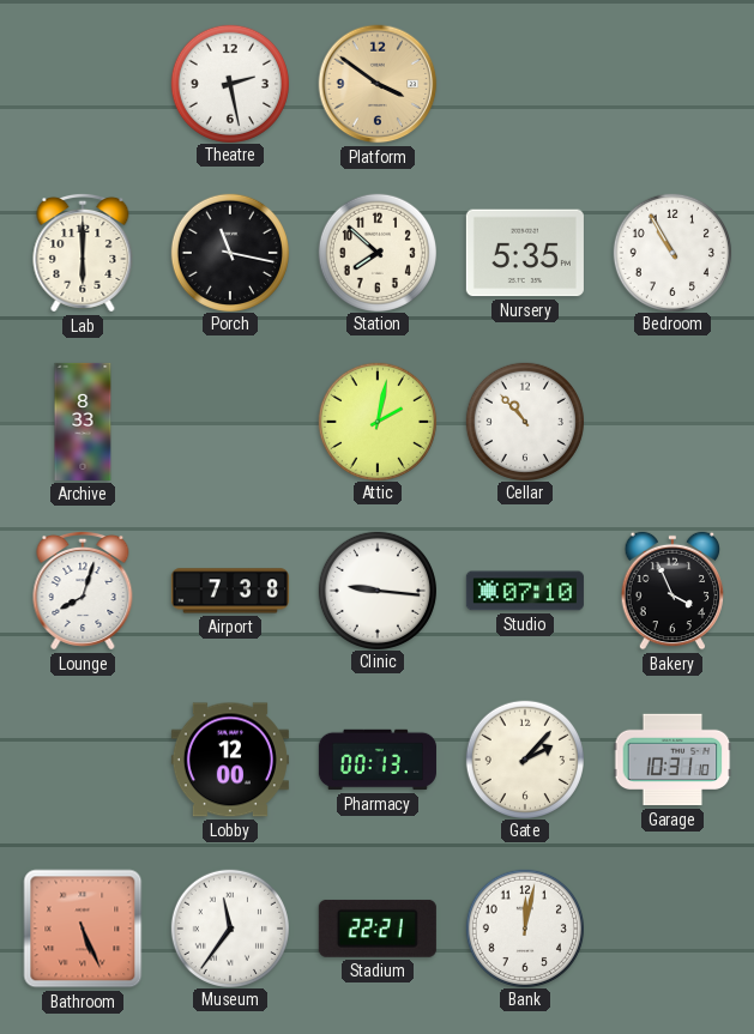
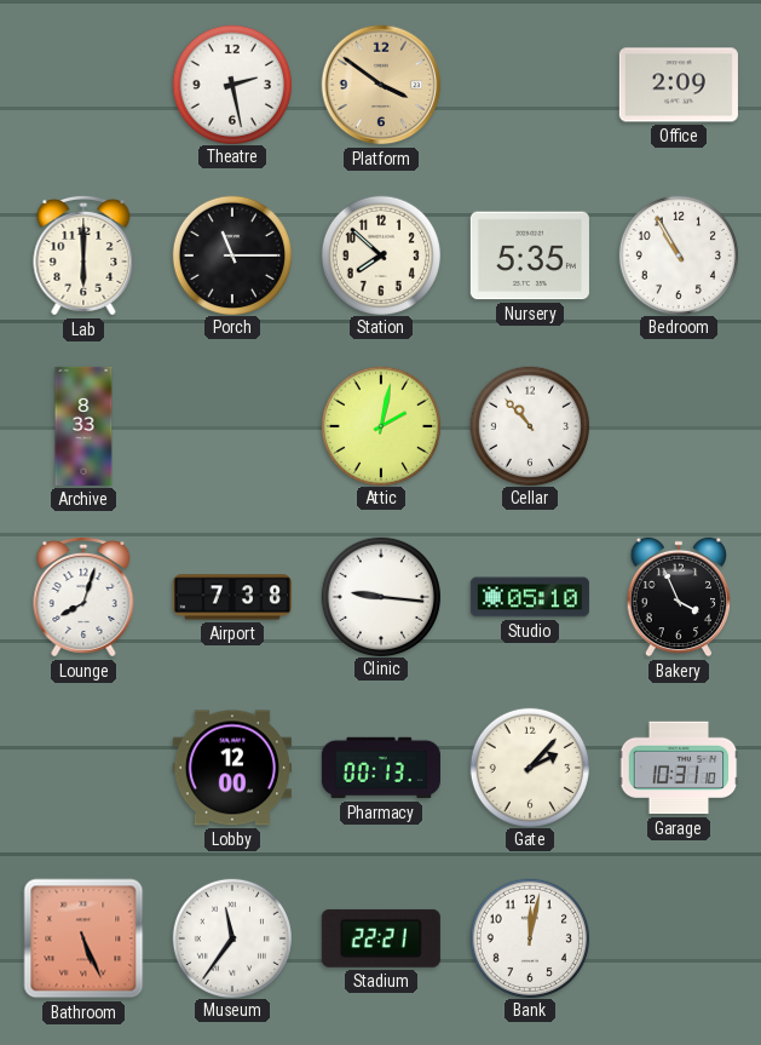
Office: none -> 2:09
Porch: 11:17 -> 11:15
Studio: 07:10 -> 05:10
